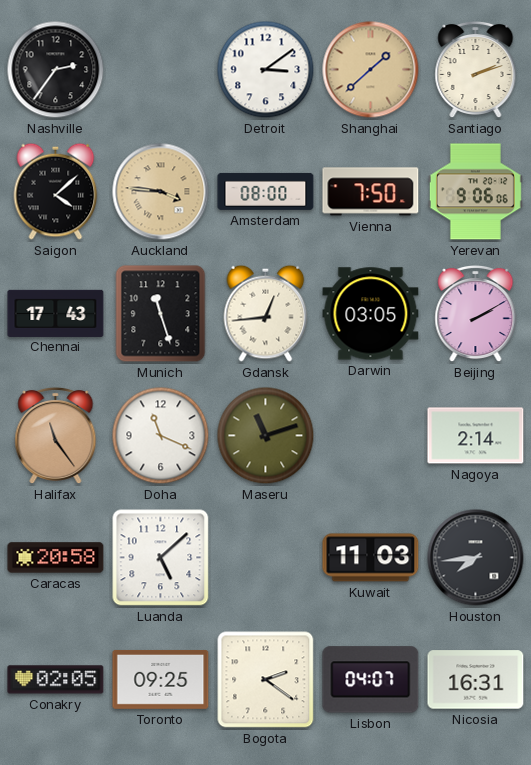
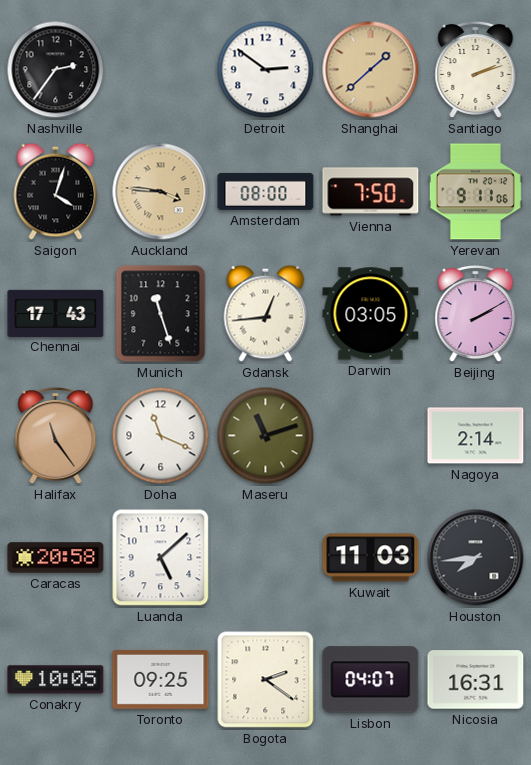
Detroit: 3:09 -> 2:51
Saigon: 4:08 -> 4:03
Yerevan: 9:06 -> 9:11
Conakry: 02:05 -> 10:05
